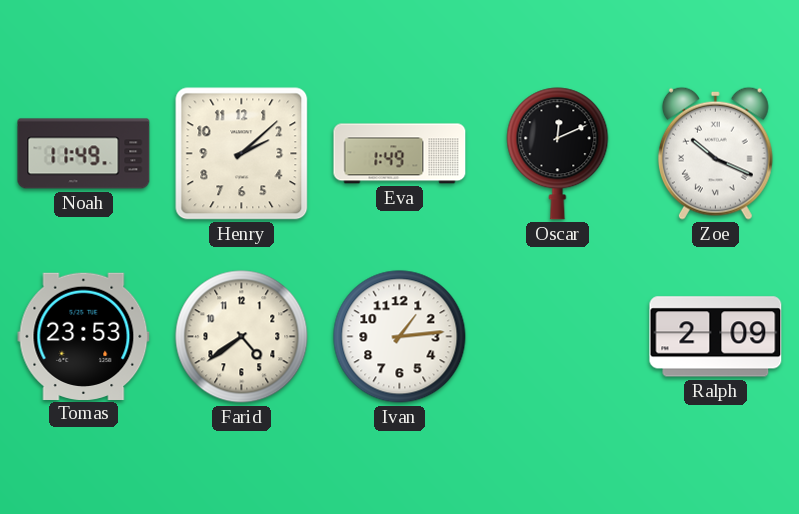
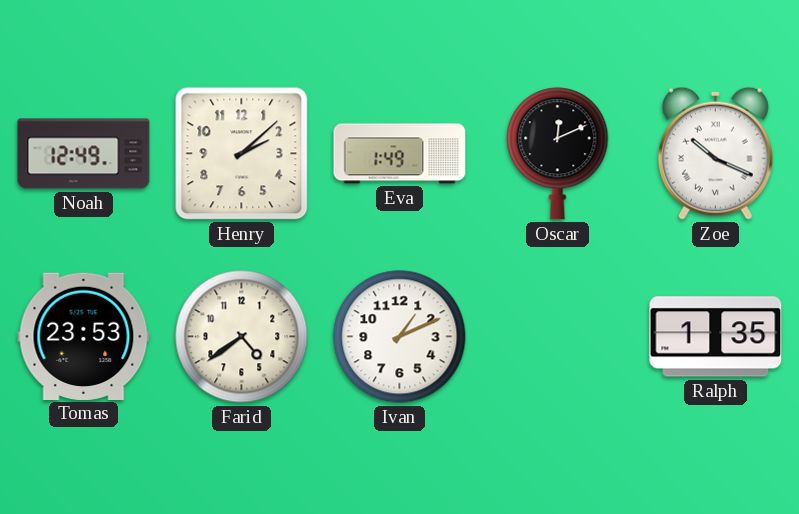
Noah: 11:49 -> 12:49
Ivan: 1:14 -> 1:11
Ralph: 2:09 -> 1:35
